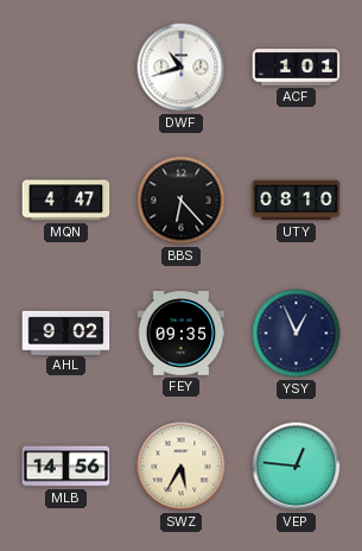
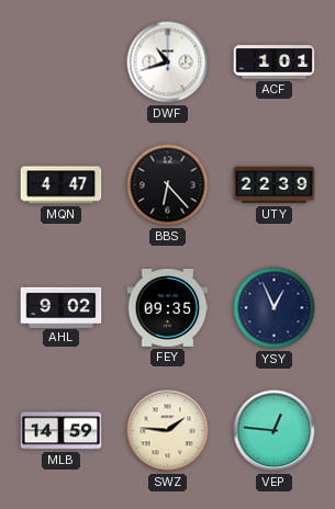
UTY: 08:10 -> 22:39
MLB: 14:56 -> 14:59
SWZ: 5:35 -> 1:46
